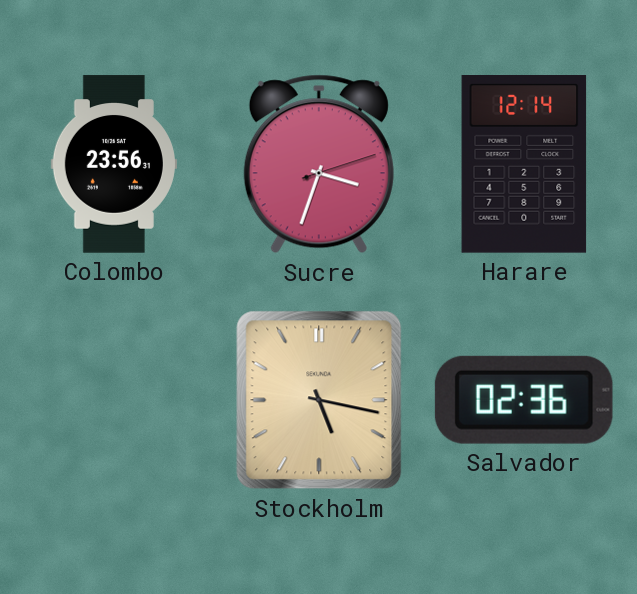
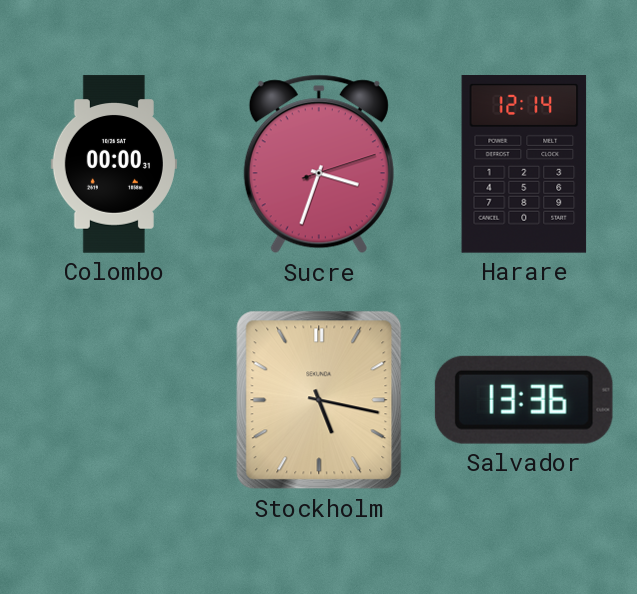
Colombo: 23:56 -> 00:00
Salvador: 02:36 -> 13:36
